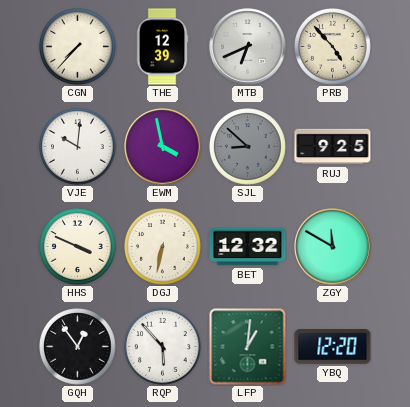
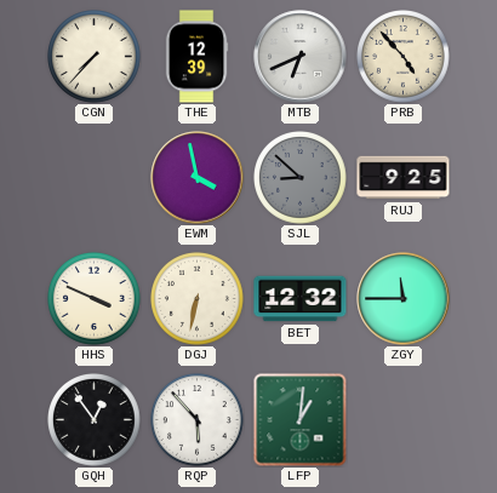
VJE: 10:01 -> none
ZGY: 11:50 -> 11:45
YBQ: 12:20 -> none
